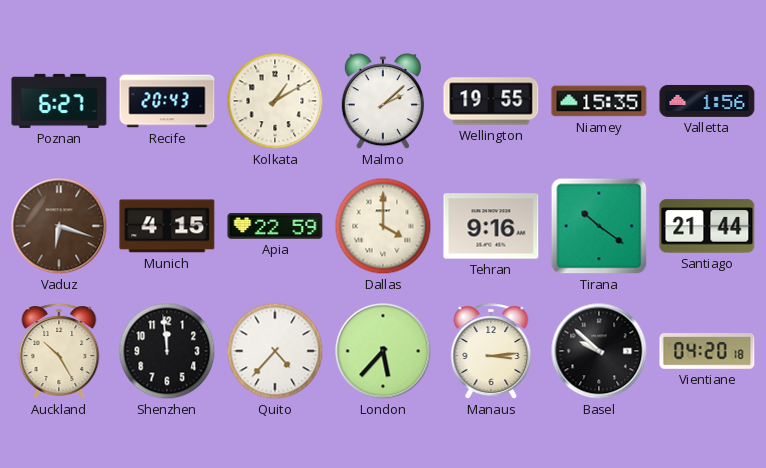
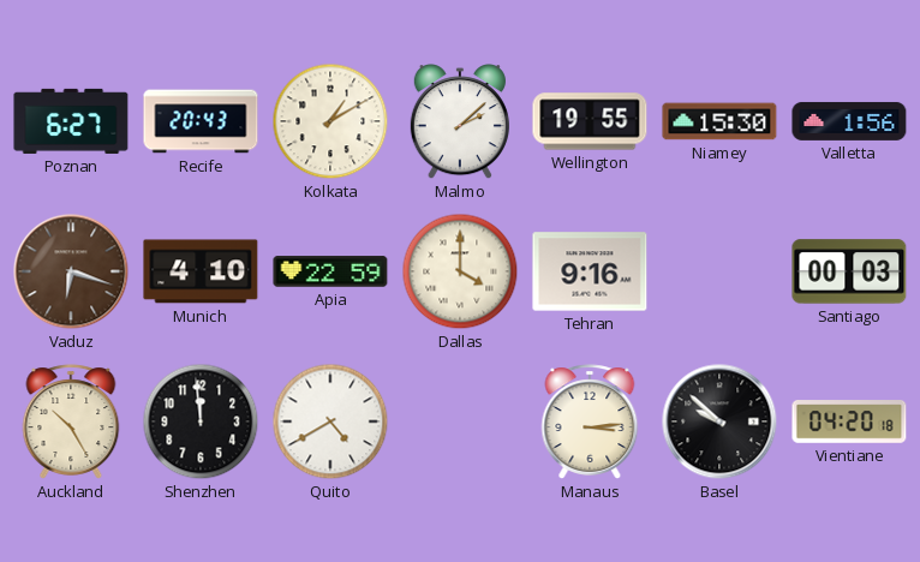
Niamey: 15:35 -> 15:30
Munich: 4:15 -> 4:10
Tirana: 10:21 -> none
Santiago: 21:44 -> 00:03
Quito: 4:37 -> 4:40
London: 5:37 -> none
